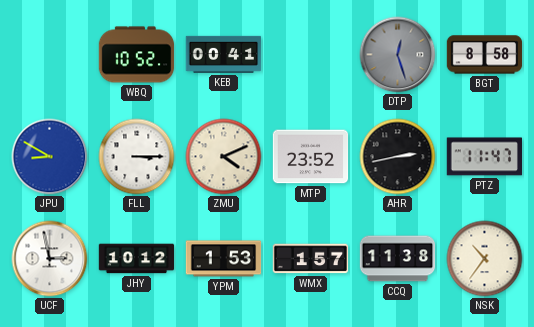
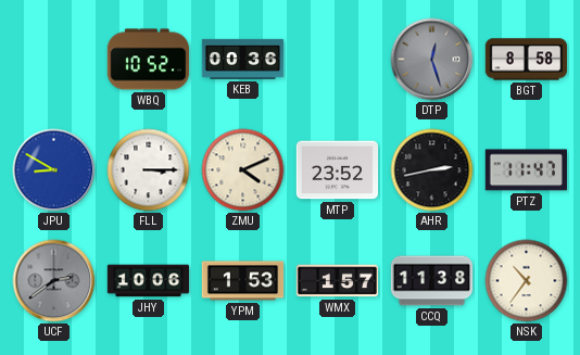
KEB: 00:41 -> 00:36
UCF: 2:58 -> 2:39
UCF dial: white -> grey
JHY: 10:12 -> 10:06
